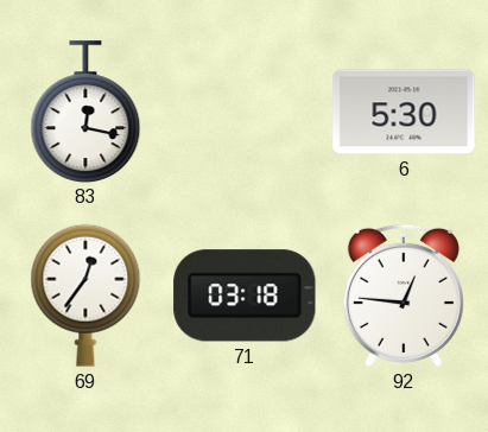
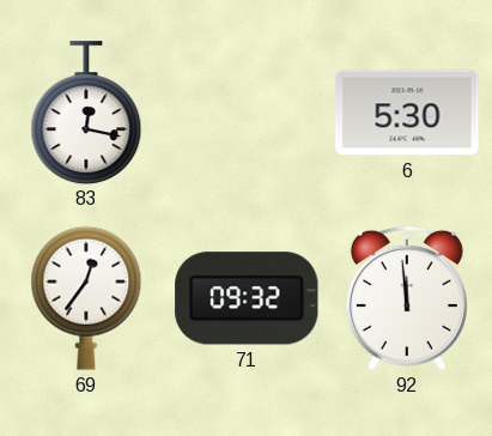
71: 03:18 -> 09:32
92: 12:46 -> 11:59
